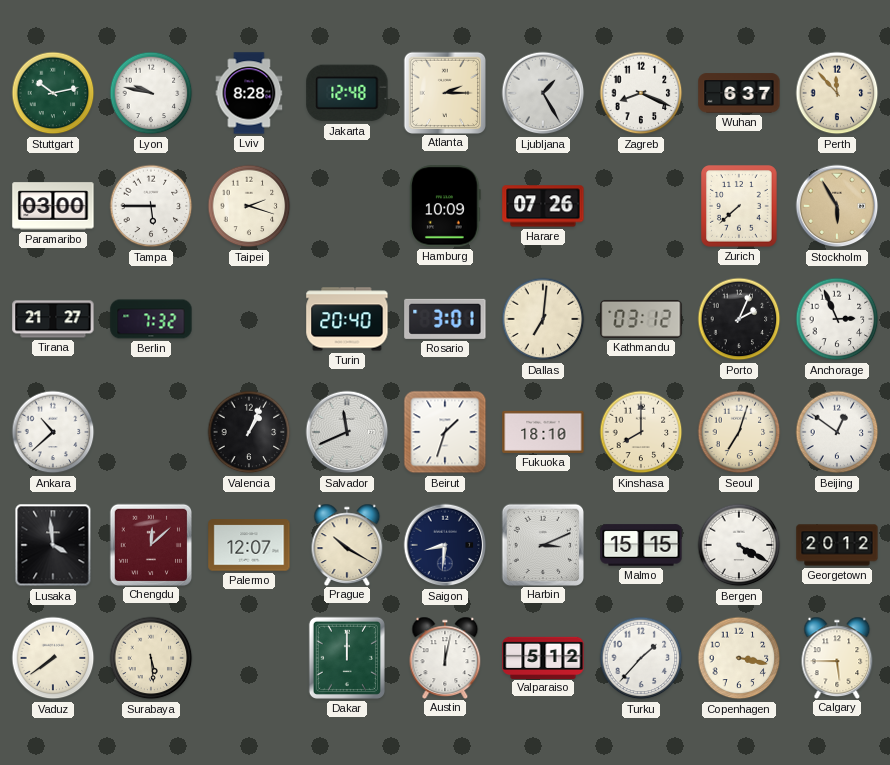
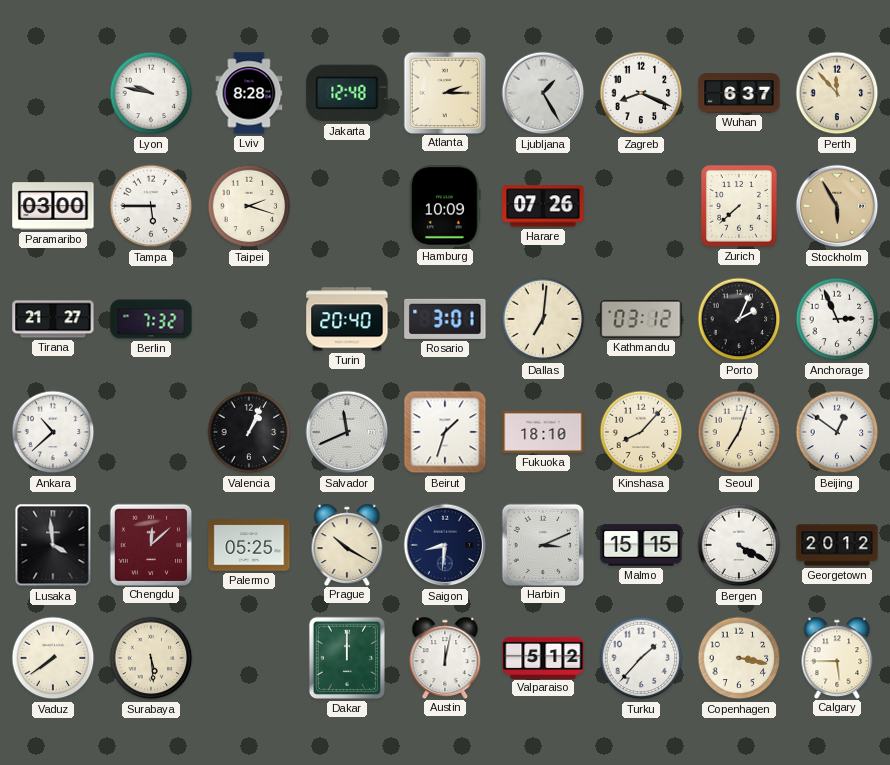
Stuttgart: 10:13 -> none
Kinshasa: 8:00 -> 8:07
Palermo: 12:07 -> 05:25
